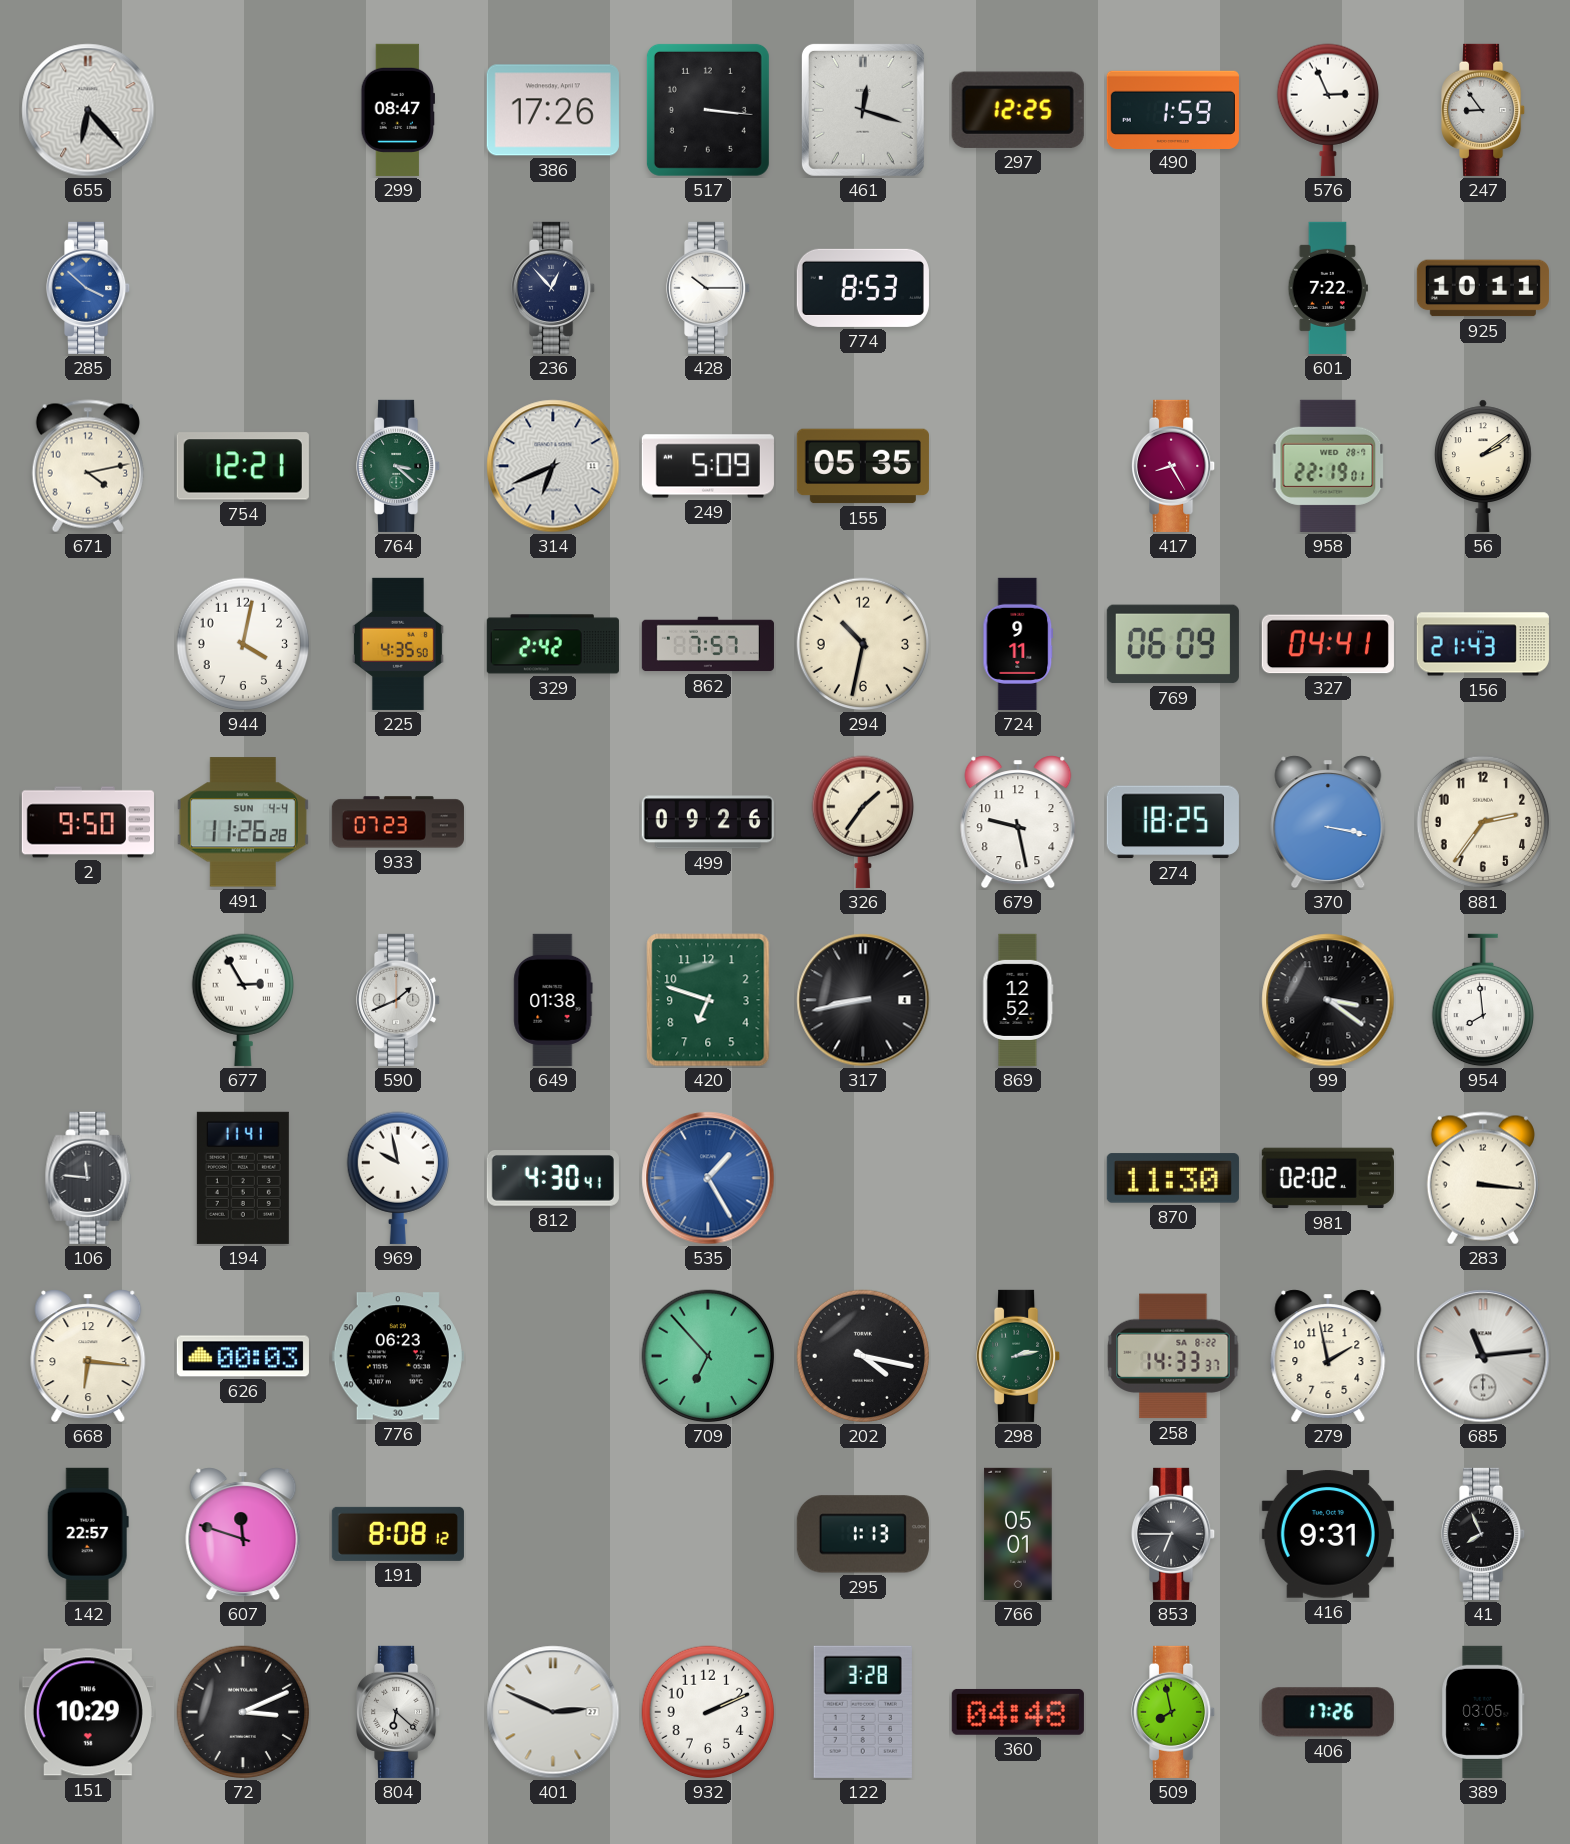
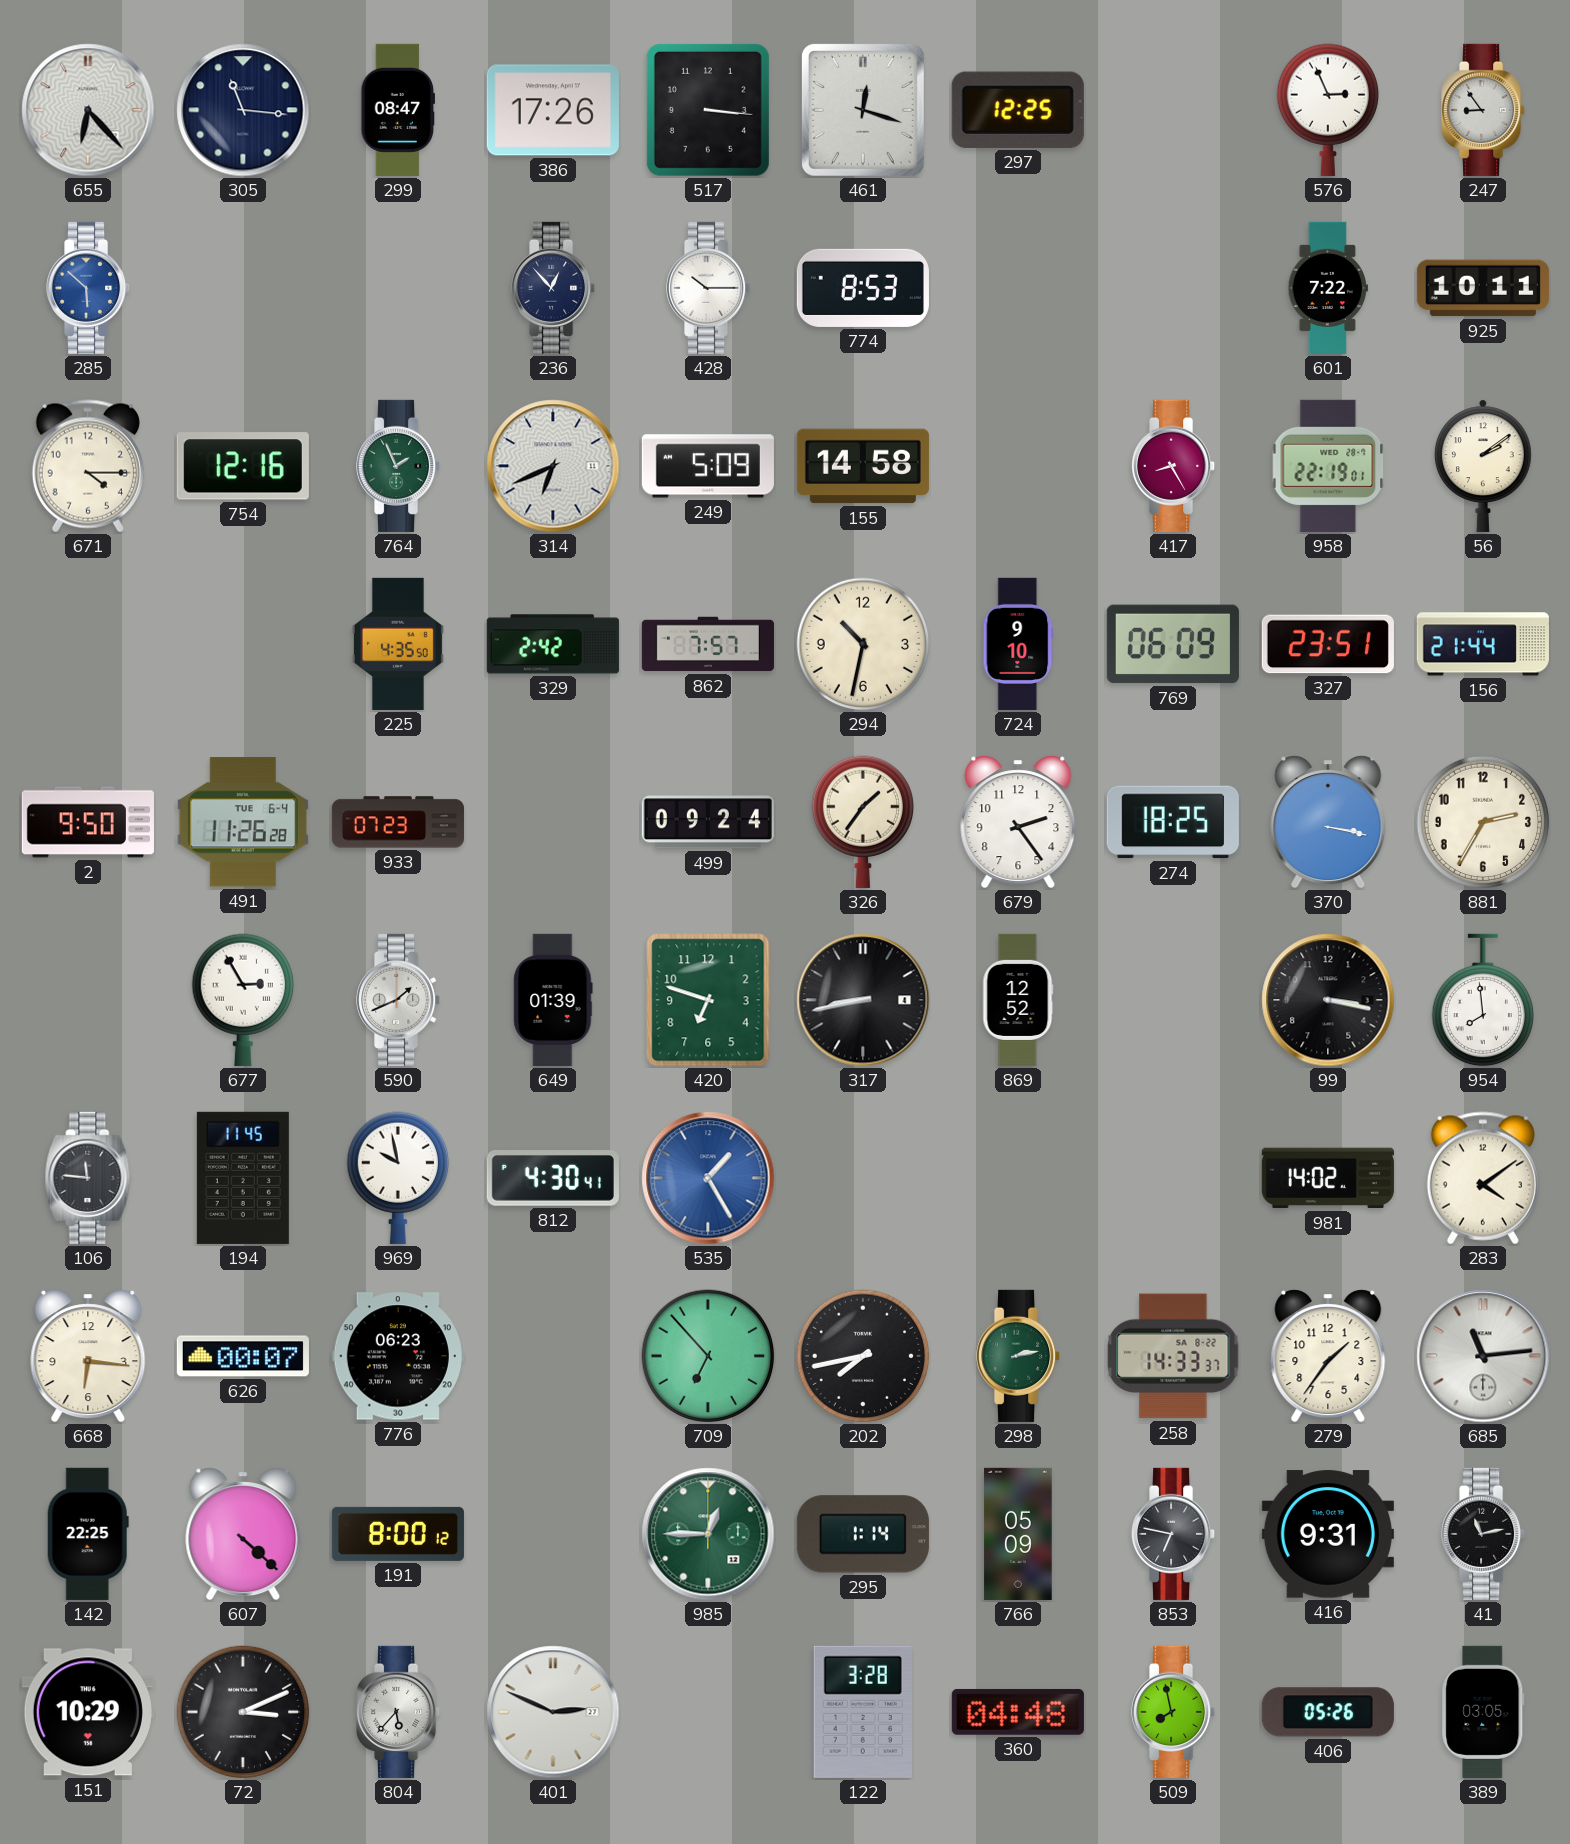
305: none -> 11:16
490: 1:59 -> none
285: 3:52 -> 5:52
671: 4:13 -> 4:15
754: 12:21 -> 12:16
764: 3:22 -> 1:56
155: 05:35 -> 14:58
944: 4:02 -> none
724: 9:11 -> 9:10
327: 04:41 -> 23:51
156: 21:43 -> 21:44
491 date: SUN 4-4 -> TUE 6-4
499: 09:26 -> 09:24
679: 9:28 -> 2:24
881: 2:36 -> 2:35
649: 01:38 -> 01:39
99: 3:21 -> 3:17
194: 11:41 -> 11:45
870: 11:30 -> none
981: 02:02 -> 14:02
283: 3:16 -> 4:09
626: 00:03 -> 00:07
202: 4:17 -> 7:43
279: 1:58 -> 1:36
142: 22:57 -> 22:25
607: 11:48 -> 4:22
191: 8:08 -> 8:00
985: none -> 12:45
295: 1:13 -> 1:14
766: 05:01 -> 05:09
853: 6:45 -> 6:47
41: 7:56 -> 11:13
804: 6:22 -> 5:37
932: 2:11 -> none
406: 17:26 -> 05:26
